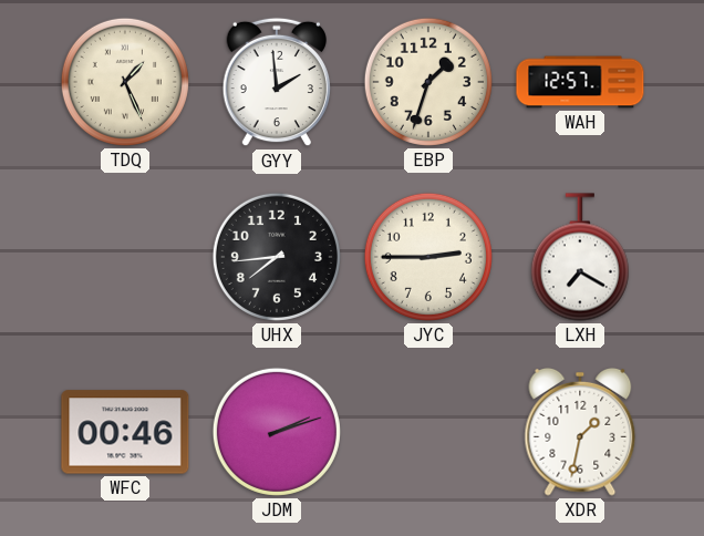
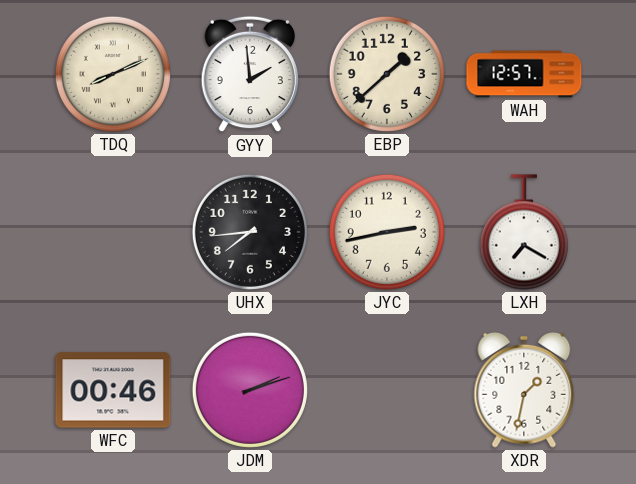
TDQ: 1:26 -> 8:11
EBP: 1:33 -> 1:38
JYC: 2:45 -> 2:43
